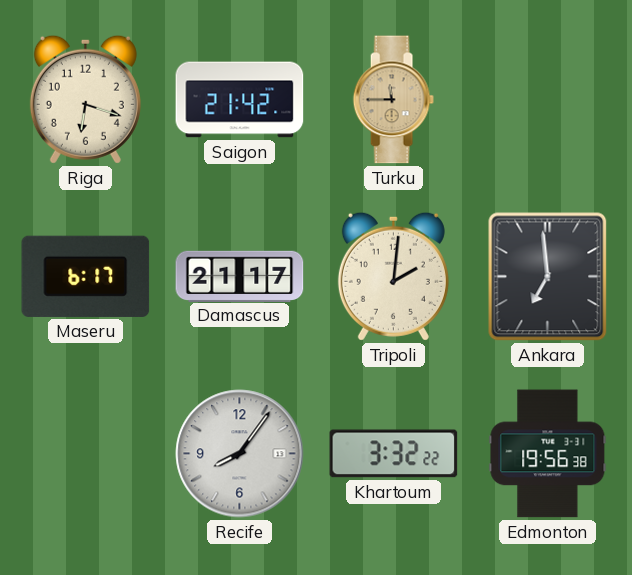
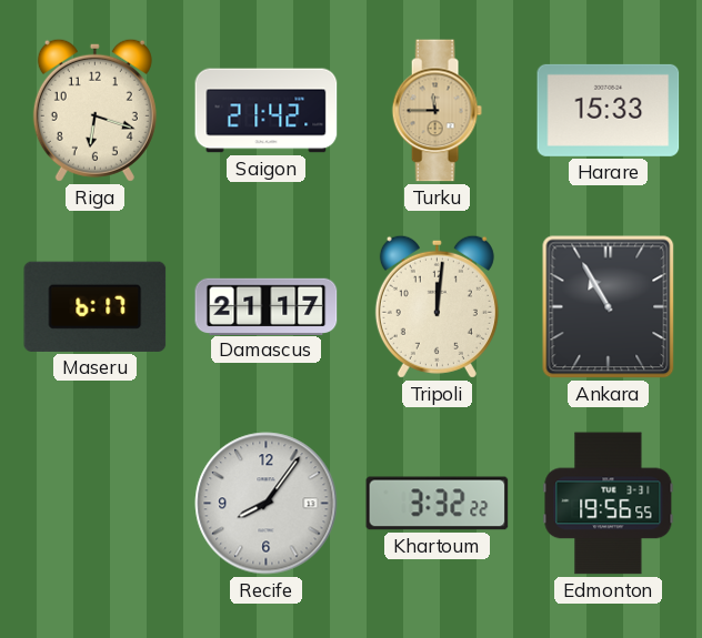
Harare: none -> 15:33
Tripoli: 2:01 -> 12:01
Ankara: 6:59 -> 10:55
Edmonton: 19:56:38 -> 19:56:55
